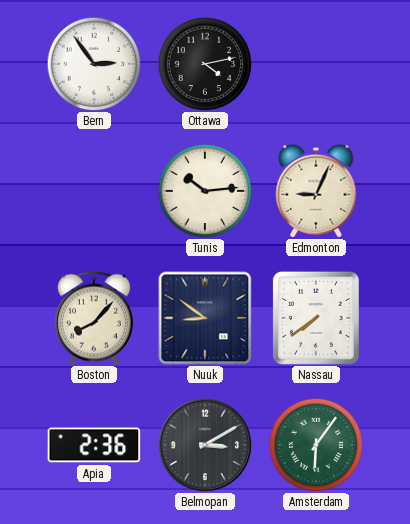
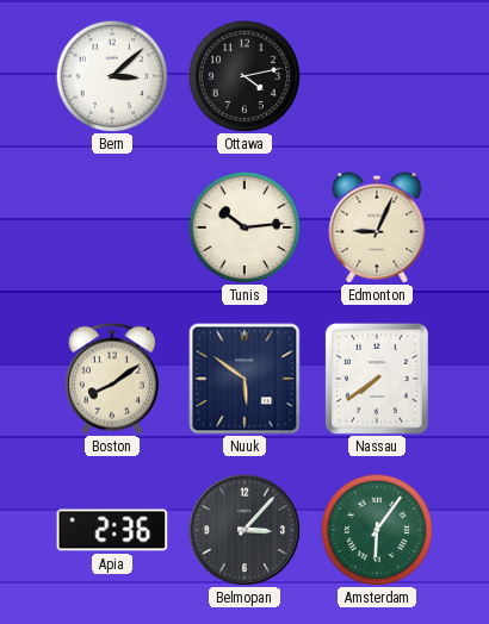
Bern: 2:54 -> 3:08
Boston: 8:07 -> 8:09
Nuuk: 8:51 -> 5:51
Belmopan: 3:10 -> 3:07
